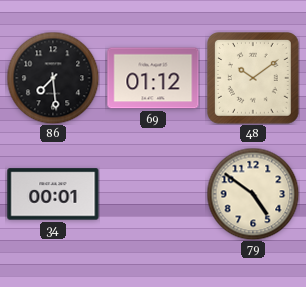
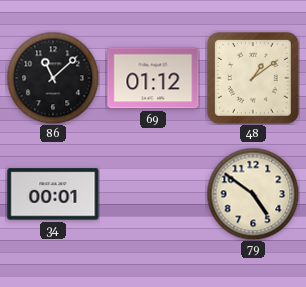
86: 7:29 -> 11:08
48: 10:09 -> 1:09
